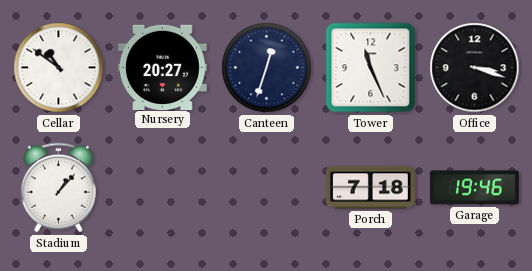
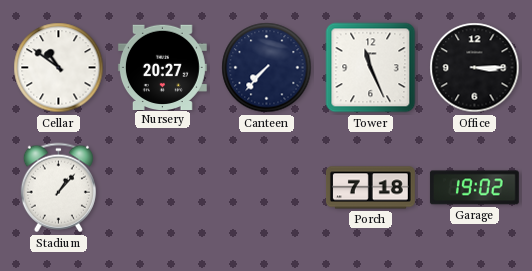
Canteen: 12:33 -> 7:37
Office: 3:18 -> 3:15
Garage: 19:46 -> 19:02
